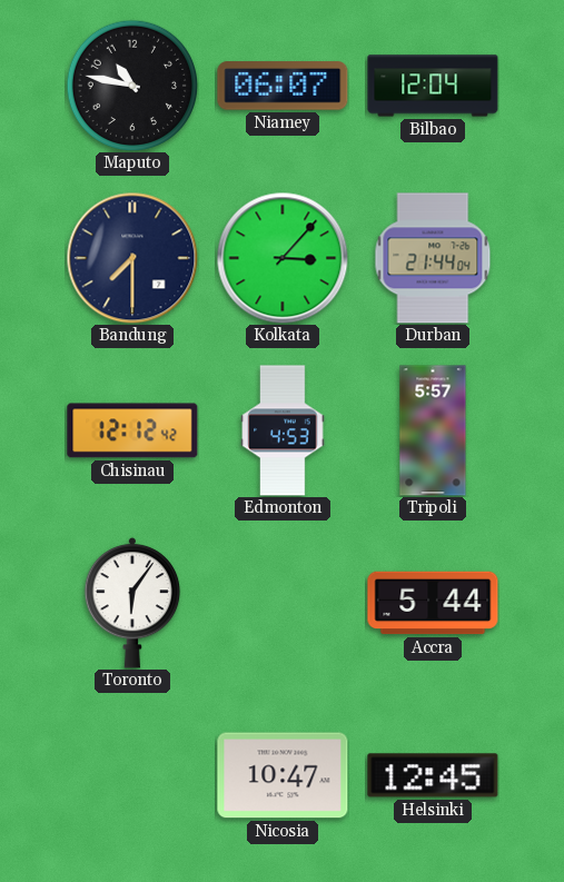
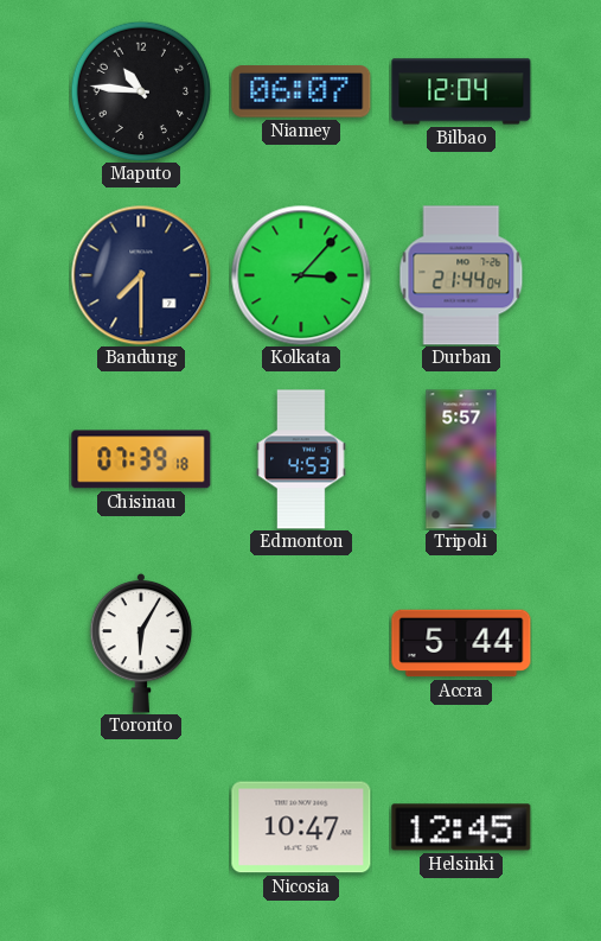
Maputo: 10:47 -> 10:46
Chisinau: 12:12 -> 07:39
Toronto: 6:06 -> 6:05
